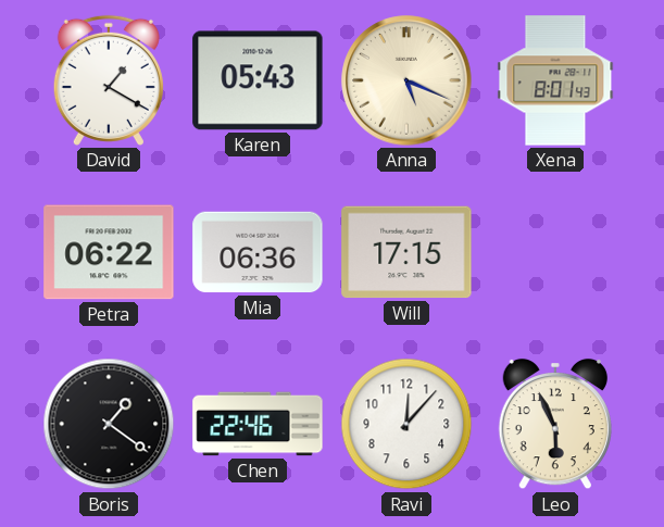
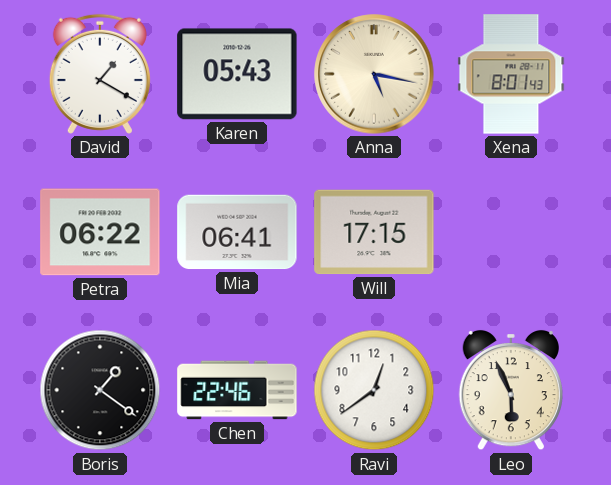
Anna: 5:19 -> 5:17
Mia: 06:36 -> 06:41
Ravi: 12:07 -> 12:39
